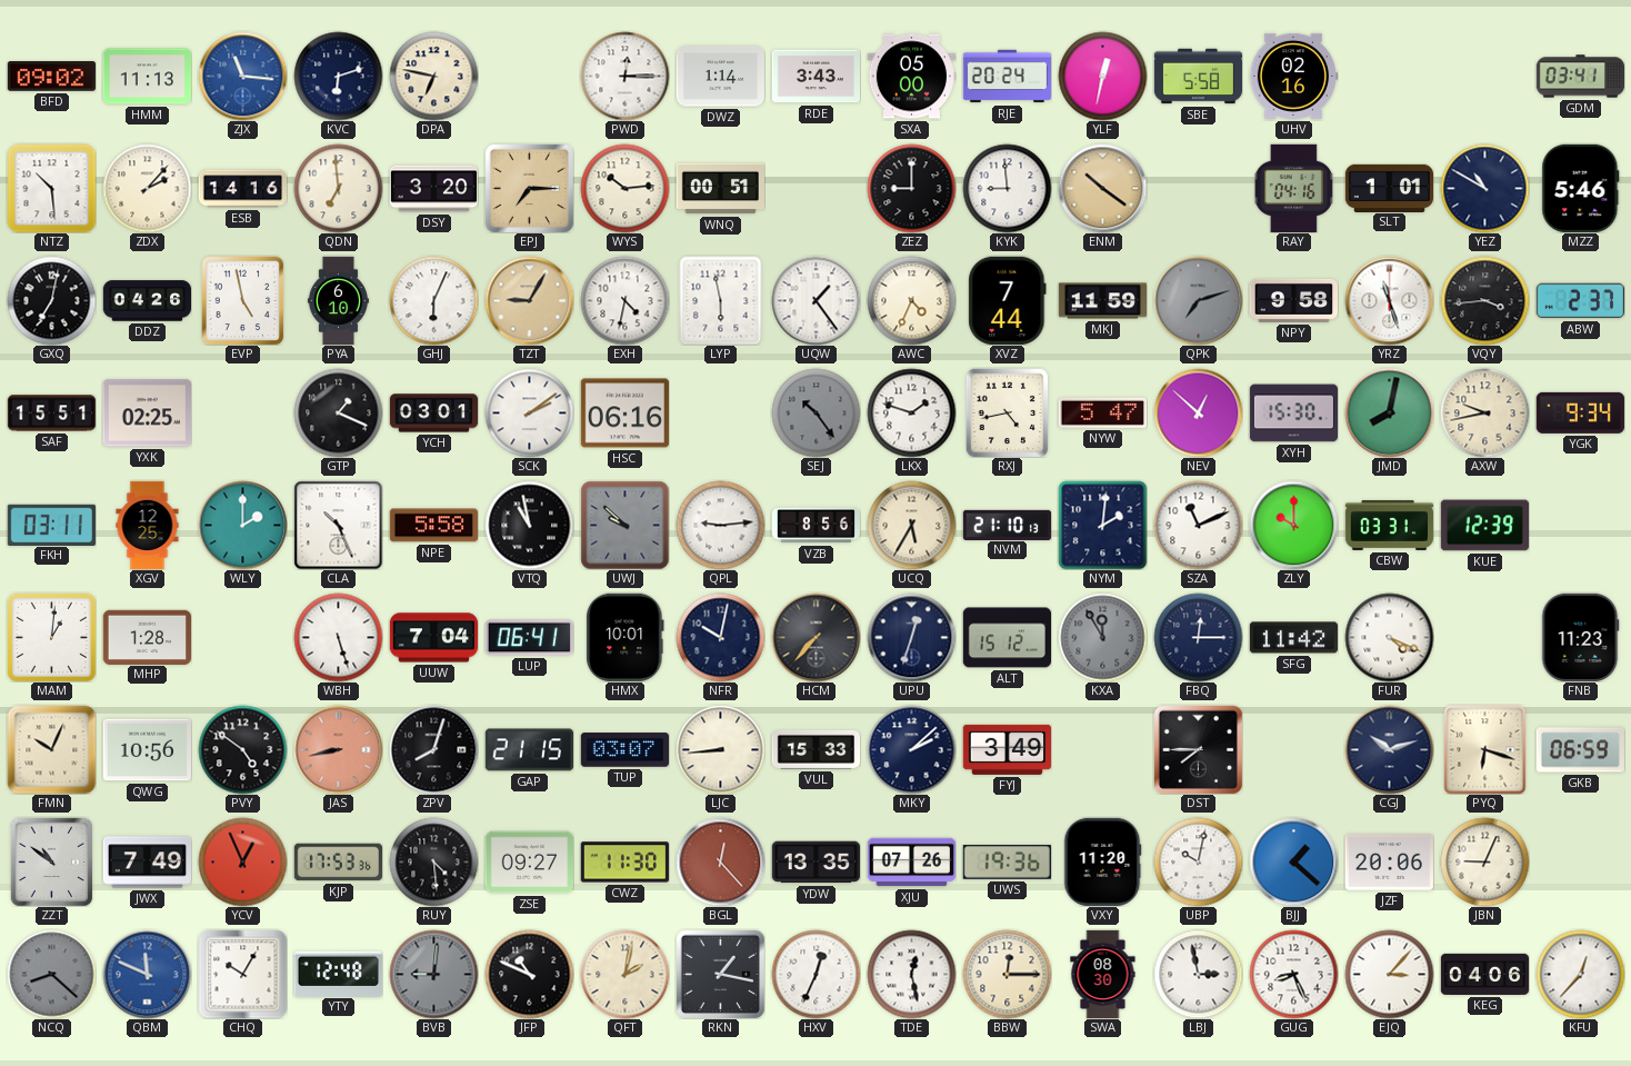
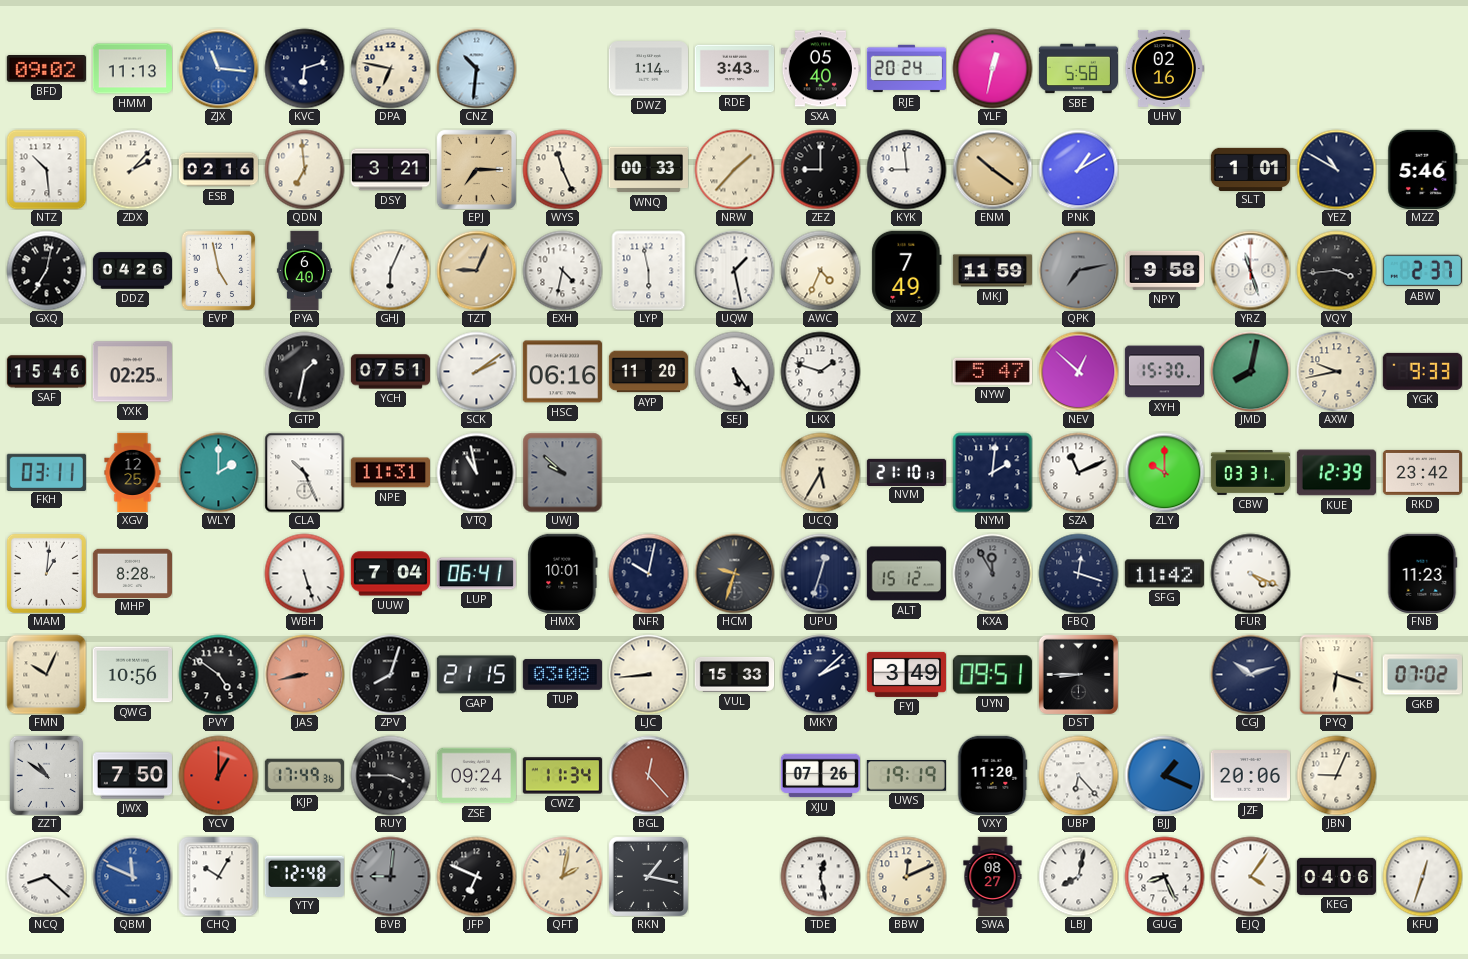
CNZ: none -> 10:31
PWD: 12:15 -> none
SXA: 05:00 -> 05:40
GDM: 03:41 -> none
ESB: 14:16 -> 02:16
DSY: 3:20 -> 3:21
WYS: 10:14 -> 11:26
WNQ: 00:51 -> 00:33
NRW: none -> 1:37
PNK: none -> 1:10
RAY: 04:16 -> none
PYA: 6:10 -> 6:40
TZT: 9:05 -> 9:04
UQW: 1:24 -> 1:28
XVZ: 7:44 -> 7:49
QPK: 7:12 -> 7:13
SAF: 15:51 -> 15:46
GTP: 1:19 -> 1:32
YCH: 03:01 -> 07:51
AYP: none -> 11:20
SEJ: 10:24 -> 5:24
SEJ dial: grey -> white
RXJ: 4:43 -> none
YGK: 9:34 -> 9:33
NPE: 5:58 -> 11:31
QPL: 9:14 -> none
VZB: 8:56 -> none
RKD: none -> 23:42
MHP: 1:28 -> 8:28
HCM: 7:37 -> 9:33
FBQ: 12:15 -> 12:18
TUP: 03:07 -> 03:08
UYN: none -> 09:51
DST: 7:45 -> 8:45
GKB: 06:59 -> 07:02
JWX: 7:49 -> 7:50
YCV: 12:56 -> 1:00
KJP: 17:53 -> 17:49
RUY: 4:29 -> 3:45
ZSE: 09:27 -> 09:24
CWZ: 11:30 -> 11:34
YDW: 13:35 -> none
UWS: 19:36 -> 19:19
UBP: 10:02 -> 6:23
BJJ: 1:22 -> 1:19
NCQ dial: grey -> white
JFP: 10:49 -> 6:49
HXV: 12:34 -> none
BBW: 12:15 -> 12:11
SWA: 08:30 -> 08:27
LBJ: 2:58 -> 8:02
EJQ: 3:07 -> 4:06
KFU: 12:37 -> 12:33
